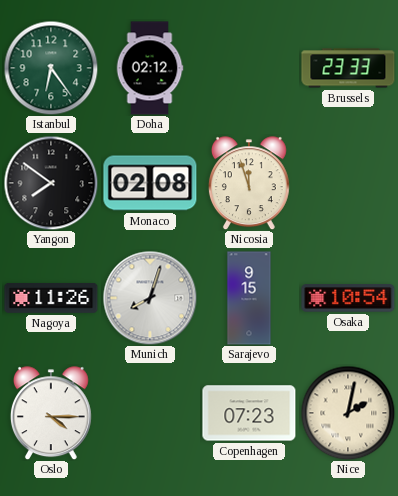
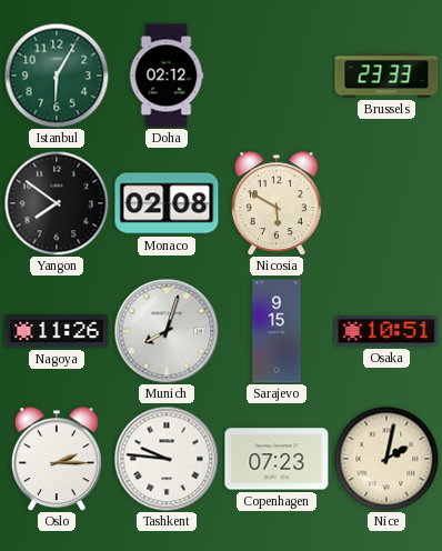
Istanbul: 6:24 -> 6:05
Nicosia: 11:57 -> 5:50
Osaka: 10:54 -> 10:51
Oslo: 4:15 -> 2:15
Tashkent: none -> 9:46
